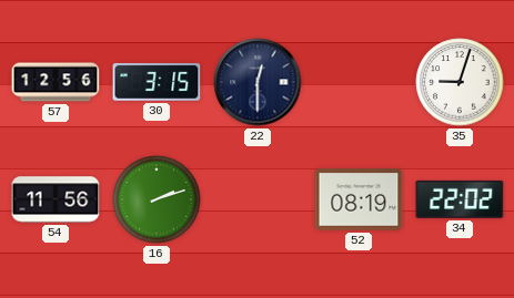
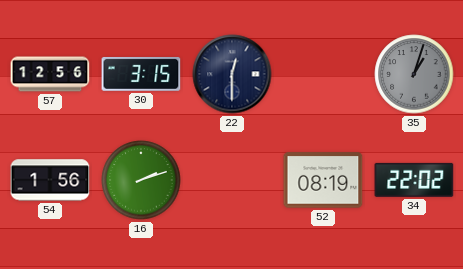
35: 9:03 -> 1:03
35 dial: white -> grey
54: 11:56 -> 1:56
